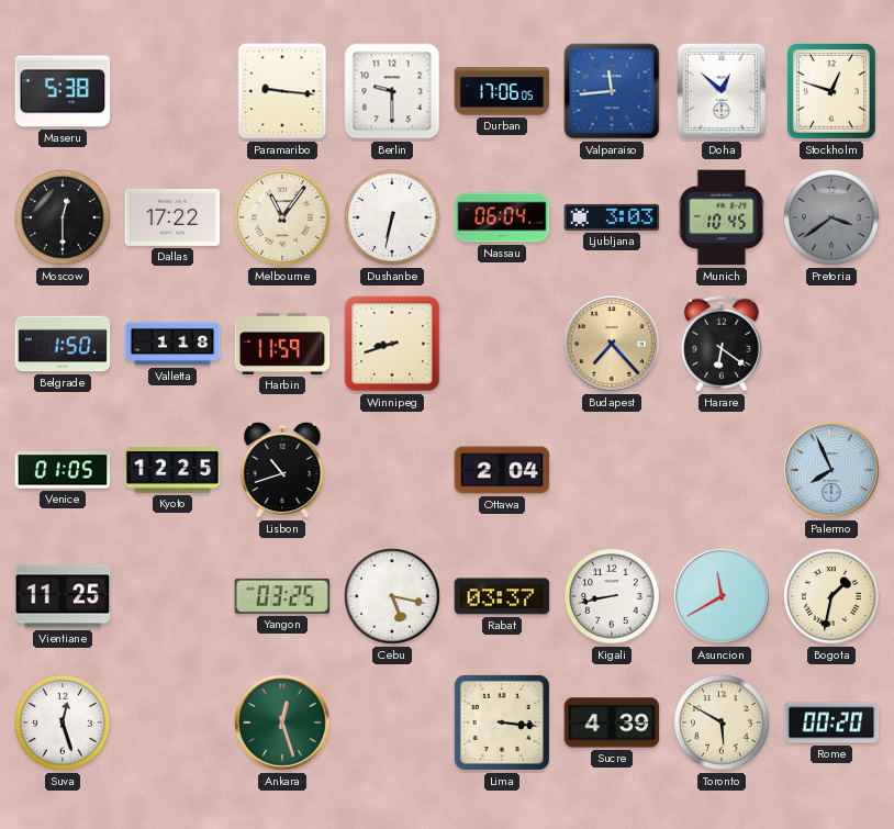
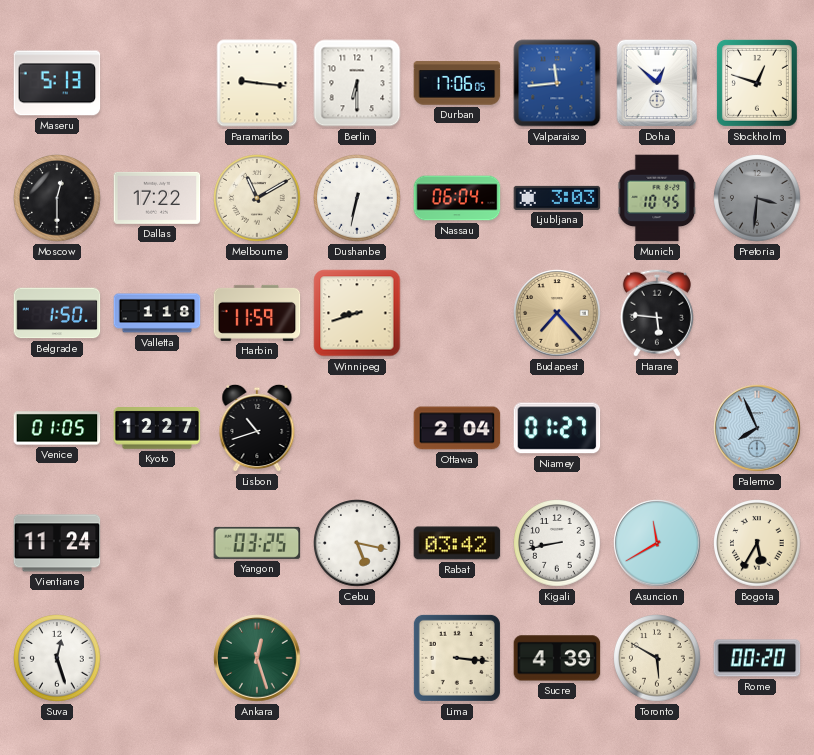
Maseru: 5:38 -> 5:13
Berlin: 9:30 -> 6:30
Melbourne: 11:06 -> 11:10
Pretoria: 3:39 -> 3:31
Harare: 6:21 -> 5:46
Kyoto: 12:25 -> 12:27
Niamey: none -> 01:27
Vientiane: 11:25 -> 11:24
Rabat: 03:37 -> 03:42
Bogota: 1:32 -> 5:35
